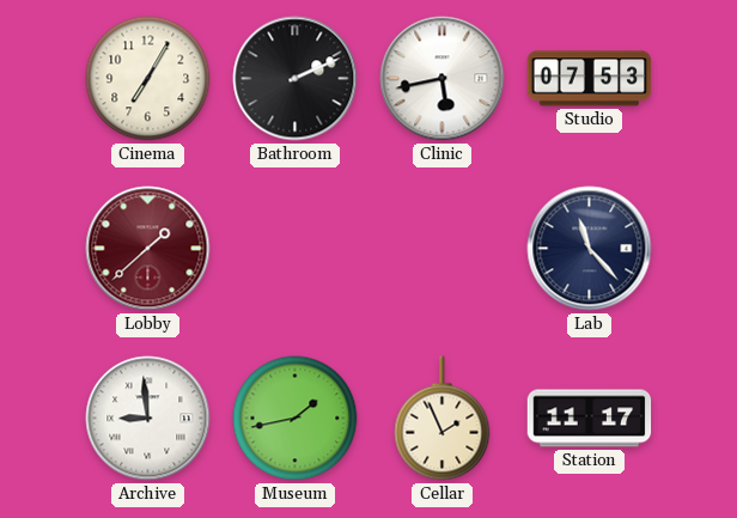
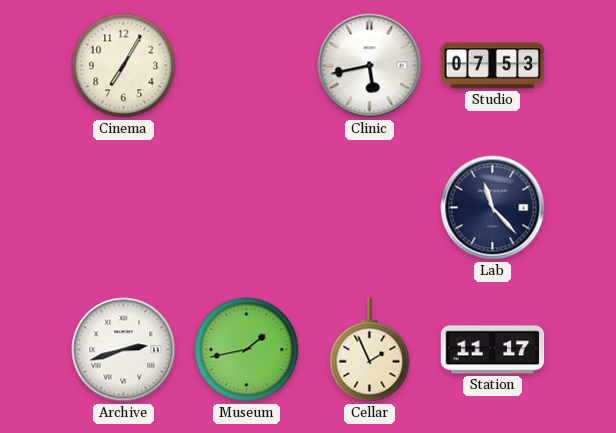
Bathroom: 2:11 -> none
Lobby: 1:38 -> none
Archive: 8:59 -> 2:42
